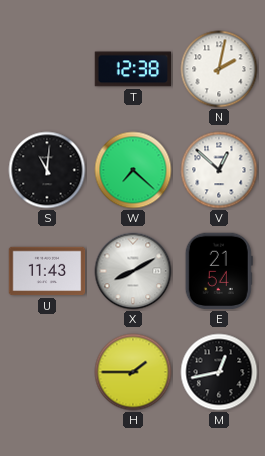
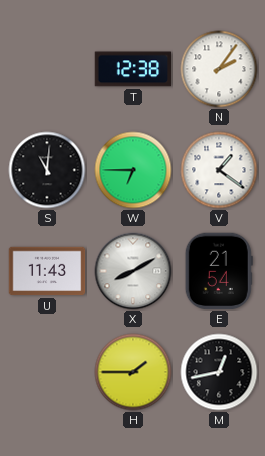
N: 2:02 -> 2:06
W: 7:22 -> 6:45
V: 12:52 -> 1:21
